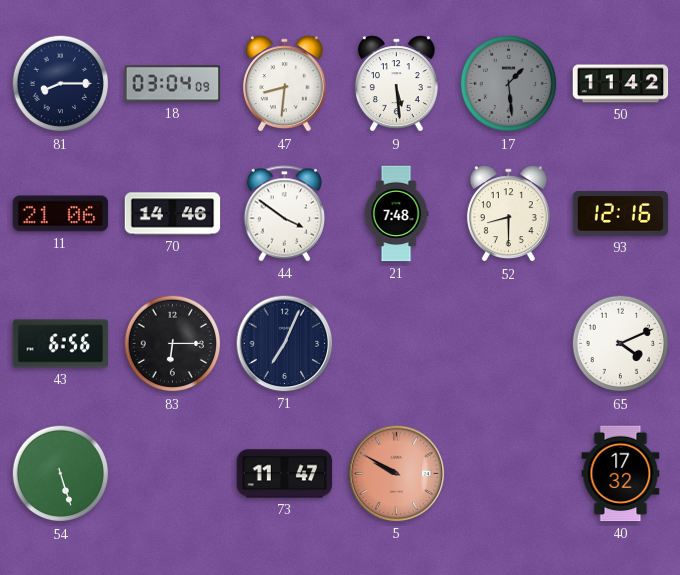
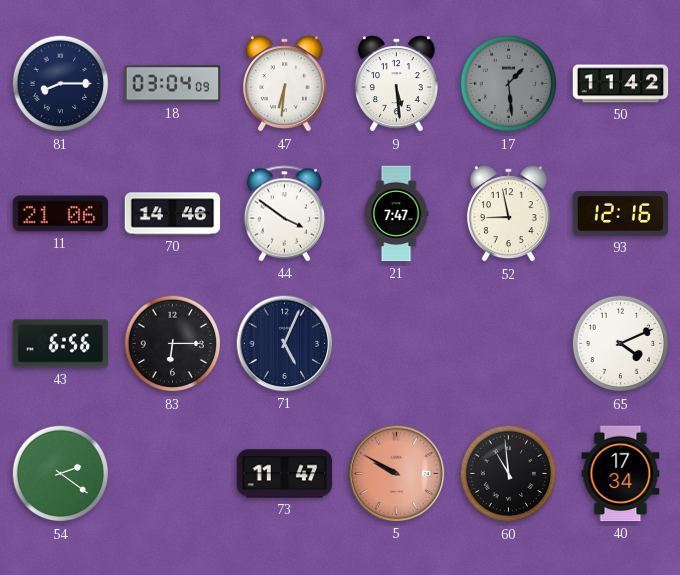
47: 8:31 -> 6:31
21: 7:48 -> 7:47
52: 8:30 -> 8:58
71: 7:04 -> 5:04
54: 5:27 -> 2:21
60: none -> 10:59
40: 17:32 -> 17:34
